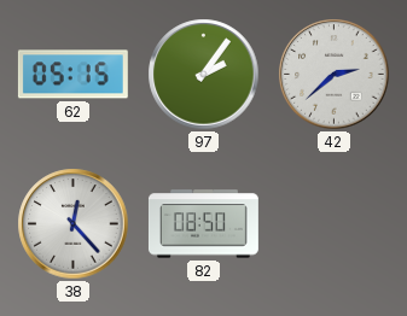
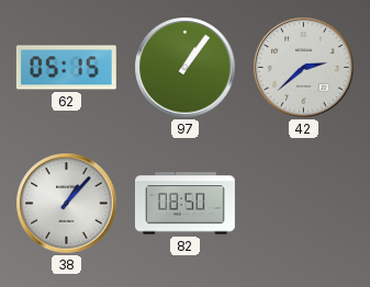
97: 2:06 -> 1:06
38: 12:23 -> 1:07
